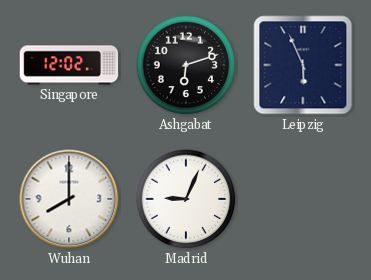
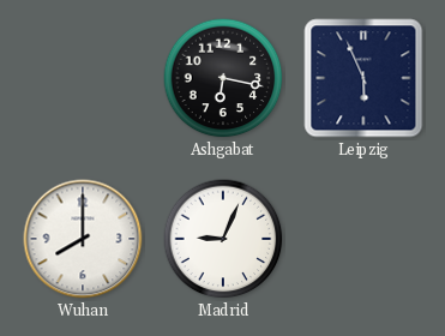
Singapore: 12:02 -> none
Ashgabat: 6:12 -> 6:17
